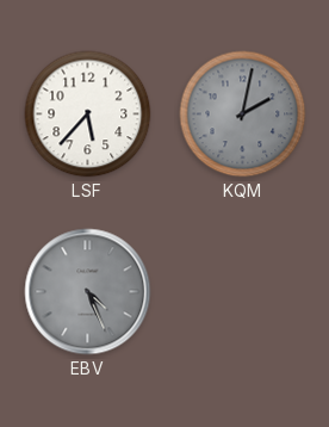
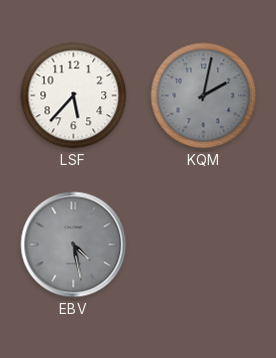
EBV: 4:26 -> 4:28
